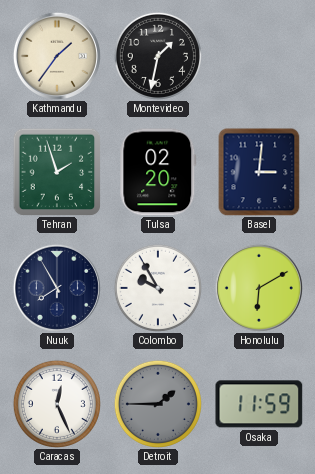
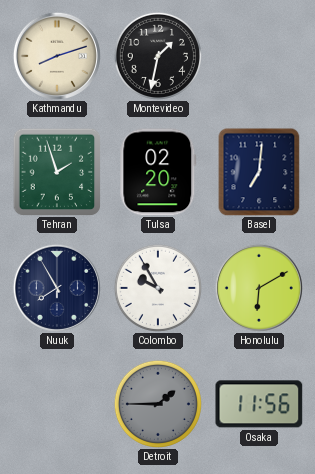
Kathmandu: 1:36 -> 8:12
Basel: 3:01 -> 7:01
Caracas: 12:26 -> none
Osaka: 11:59 -> 11:56
